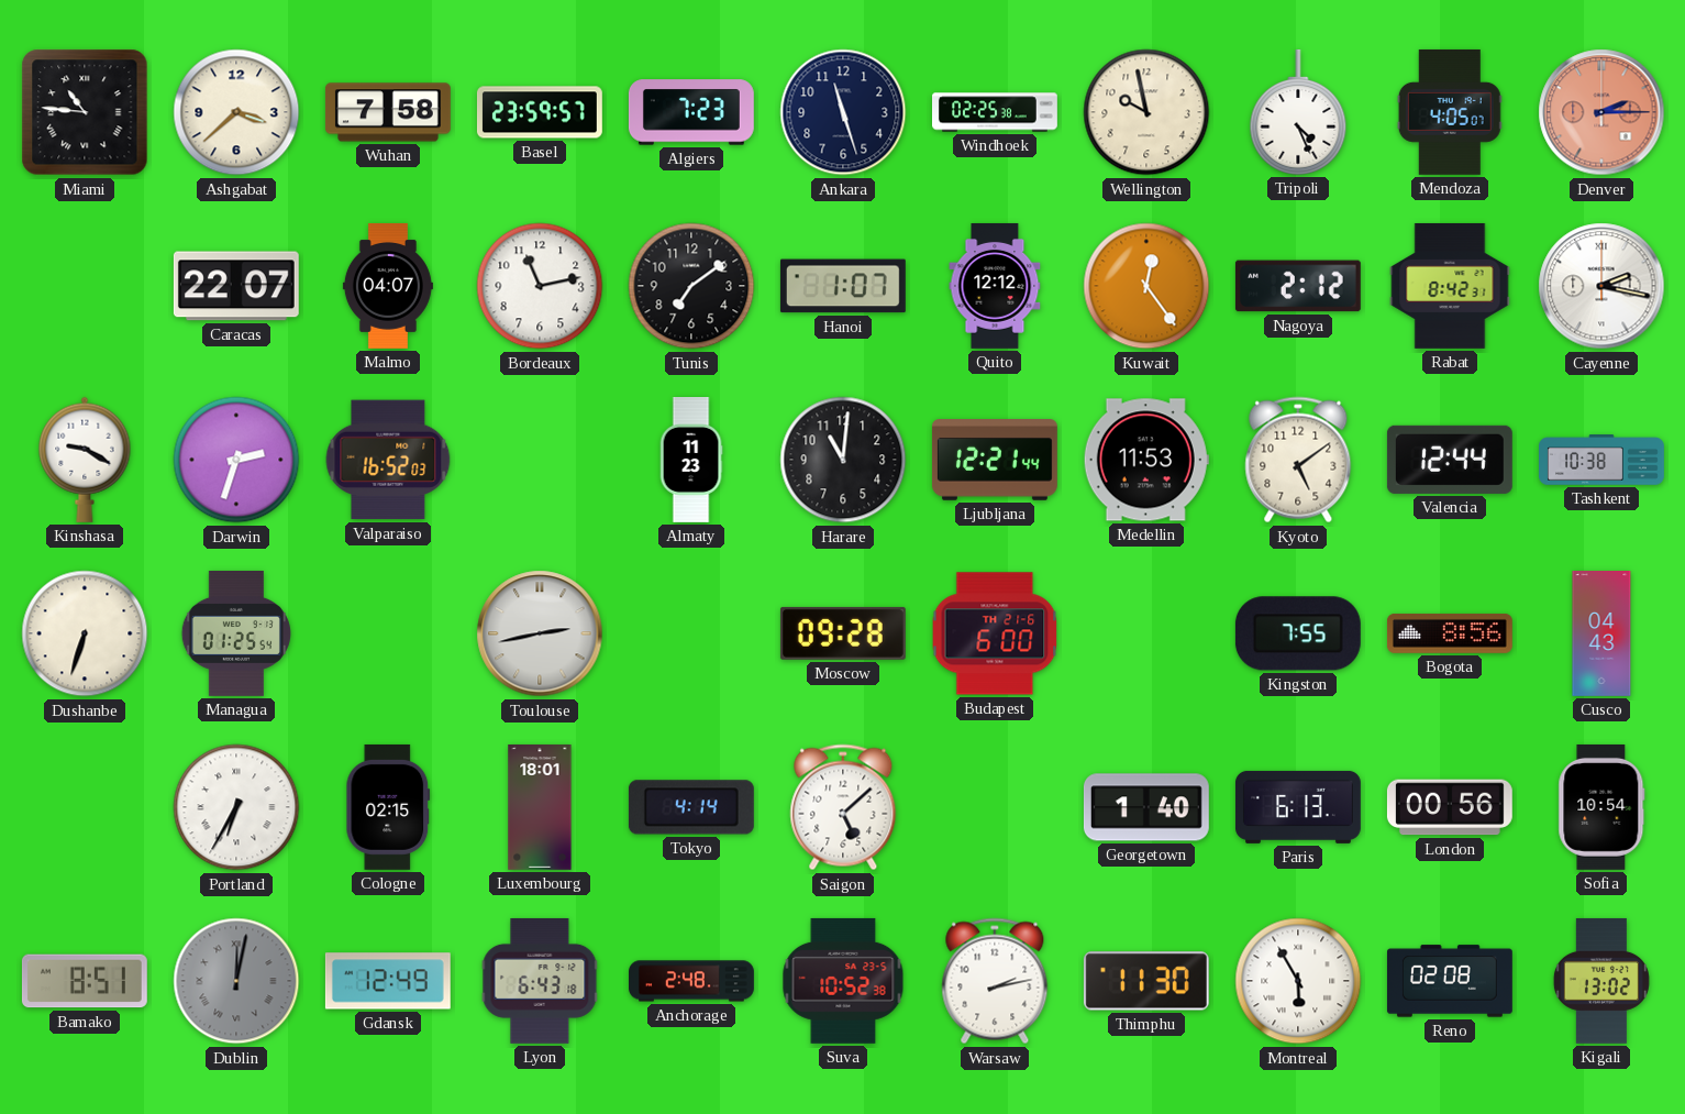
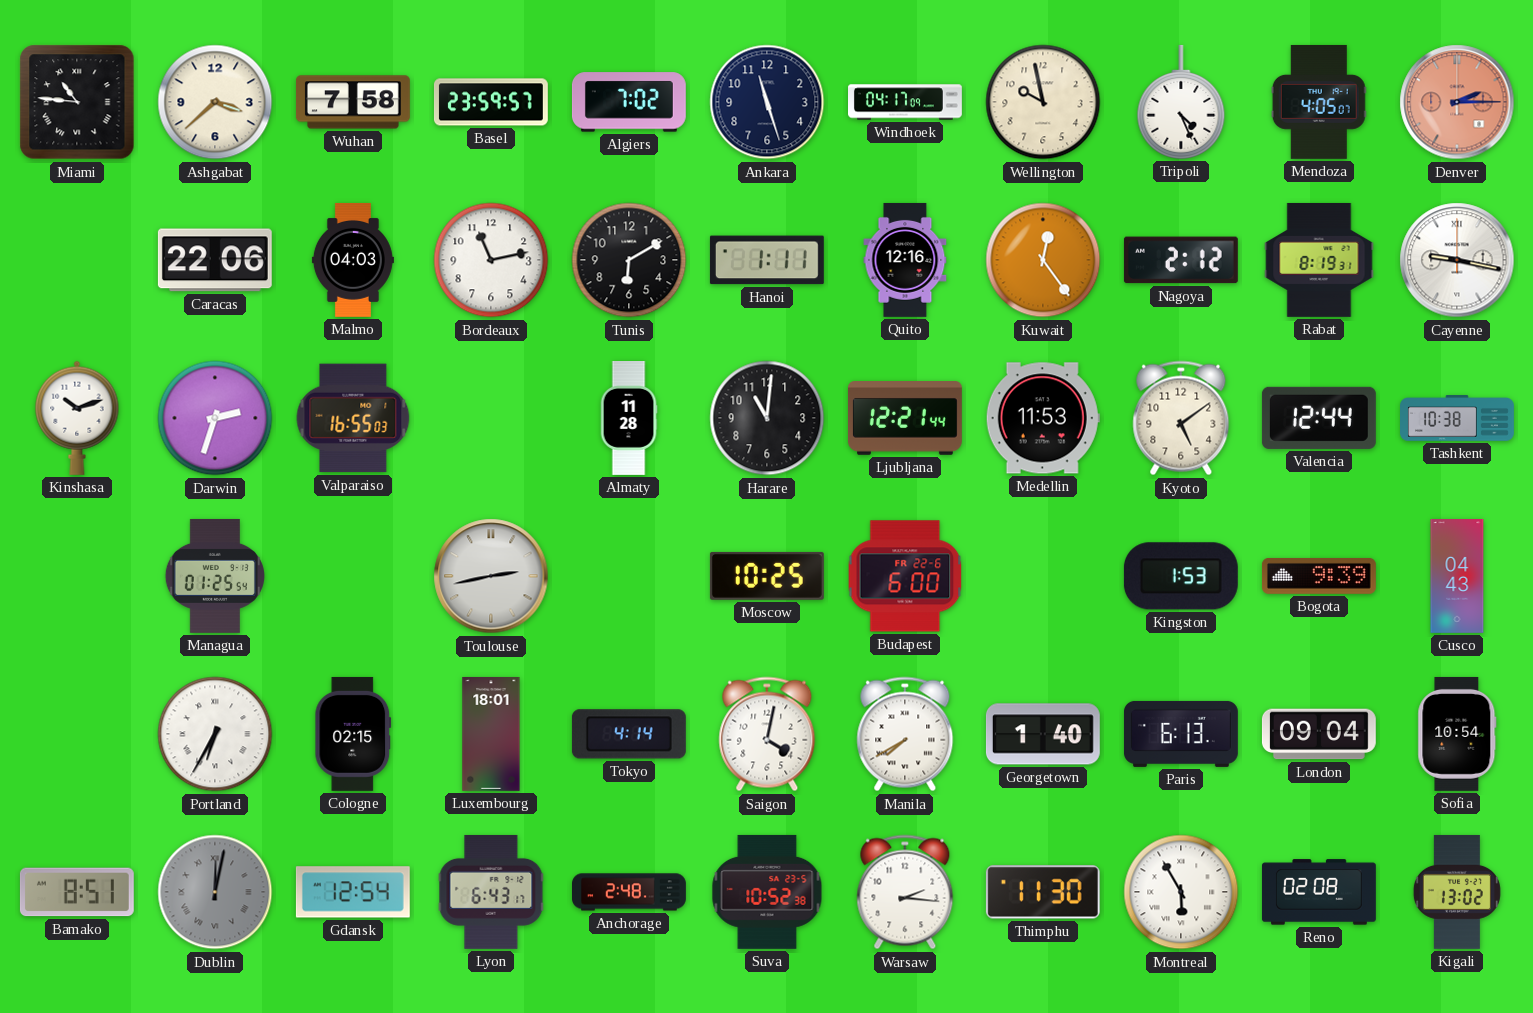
Algiers: 7:23 -> 7:02
Windhoek: 02:25 -> 04:17
Caracas: 22:07 -> 22:06
Malmo: 04:07 -> 04:03
Tunis: 7:09 -> 6:10
Hanoi: 1:07 -> 1:11
Quito: 12:12 -> 12:16
Rabat: 8:42 -> 8:19
Cayenne: 2:17 -> 9:17
Kinshasa: 9:20 -> 10:12
Valparaiso: 16:52 -> 16:55
Almaty: 11:23 -> 11:28
Dushanbe: 6:33 -> none
Moscow: 09:28 -> 10:25
Budapest date: TH 21-6 -> FR 22-6
Kingston: 7:55 -> 1:53
Bogota: 8:56 -> 9:39
Saigon: 5:08 -> 4:02
Manila: none -> 7:40
London: 00:56 -> 09:04
Gdansk: 12:49 -> 12:54
Lyon: 6:43:18 -> 6:43:17
Warsaw: 2:13 -> 2:16
